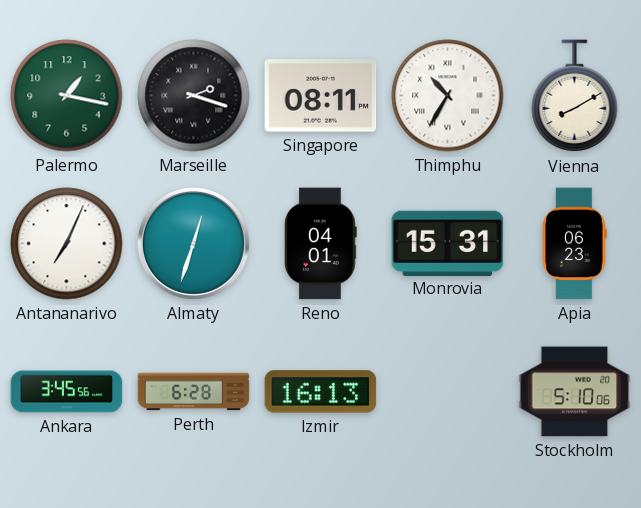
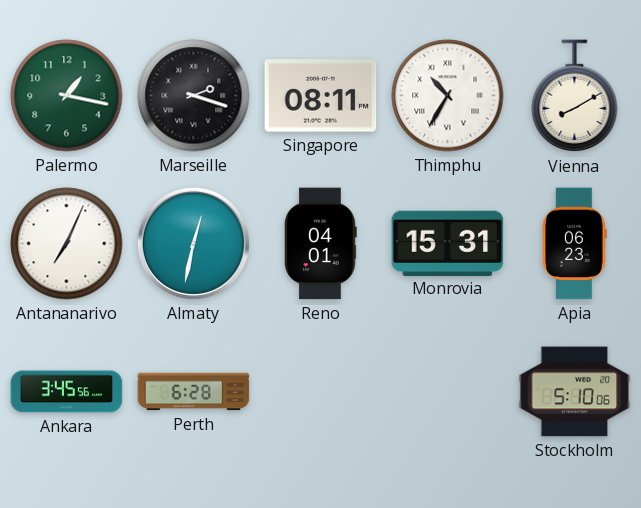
Almaty: 12:33 -> 12:32
Izmir: 16:13 -> none
